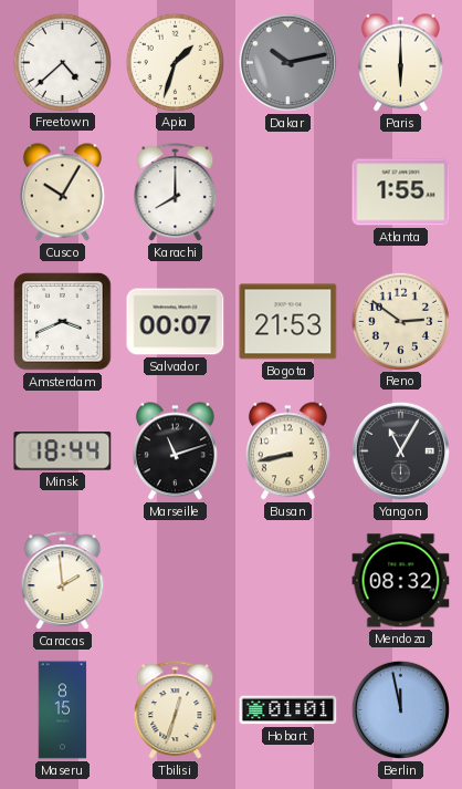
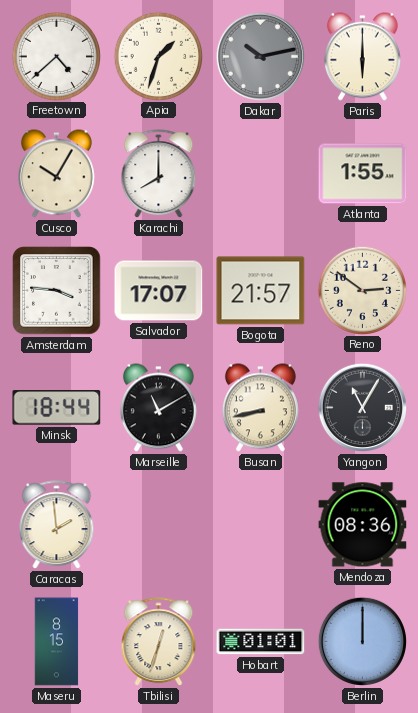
Amsterdam: 3:41 -> 3:46
Salvador: 00:07 -> 17:07
Bogota: 21:53 -> 21:57
Marseille: 11:12 -> 11:10
Mendoza: 08:32 -> 08:36
Berlin: 11:58 -> 12:00
